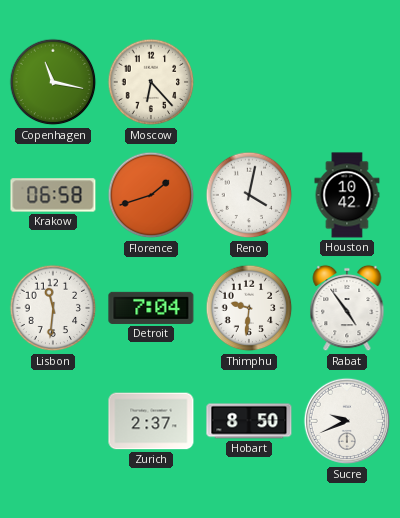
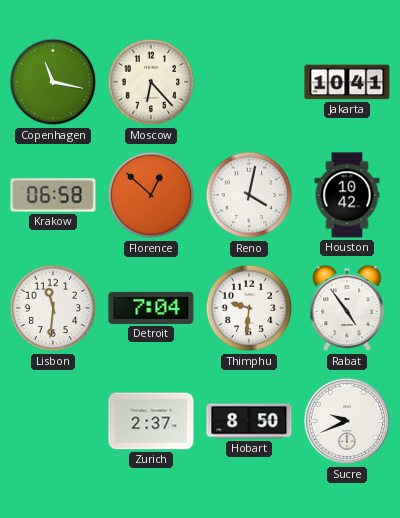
Jakarta: none -> 10:41
Florence: 1:42 -> 12:52
